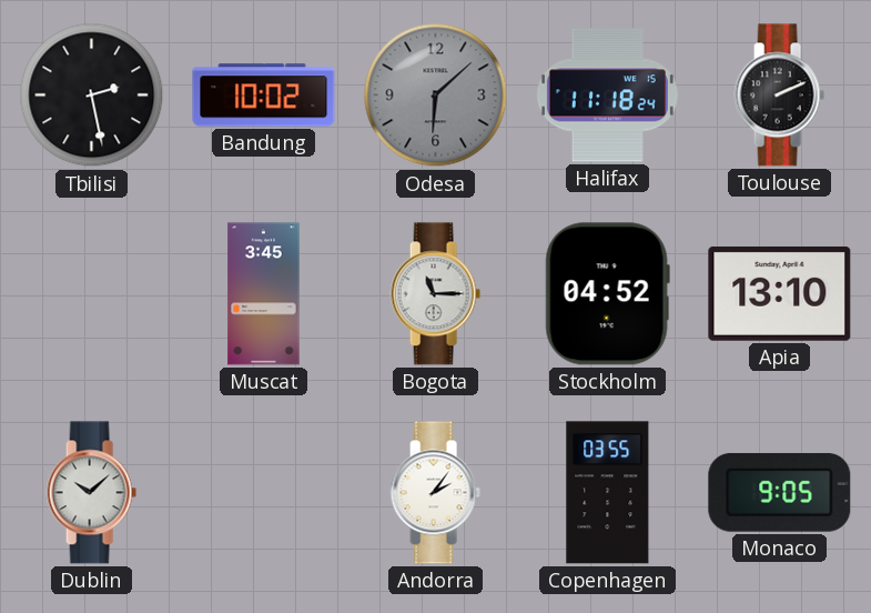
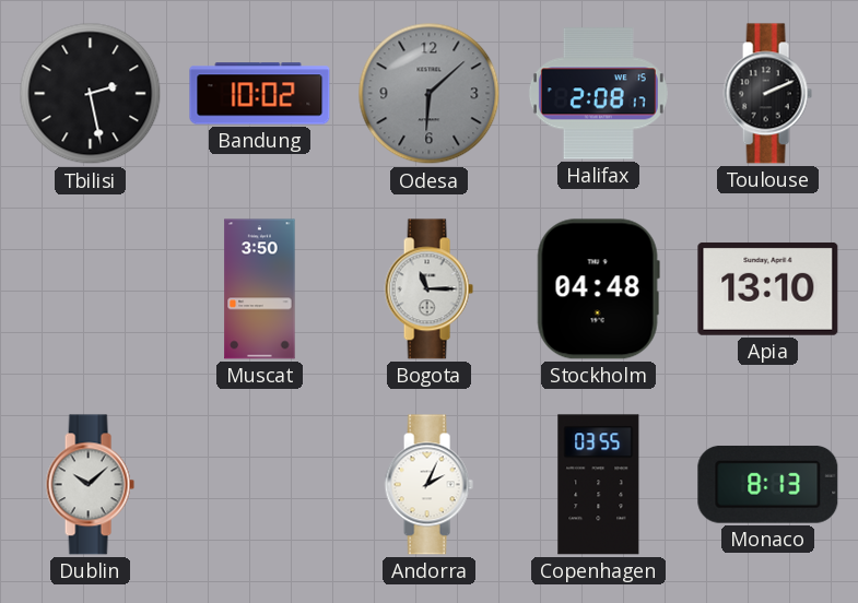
Halifax: 11:18 -> 2:08
Muscat: 3:45 -> 3:50
Stockholm: 04:52 -> 04:48
Andorra: 2:06 -> 2:04
Monaco: 9:05 -> 8:13
